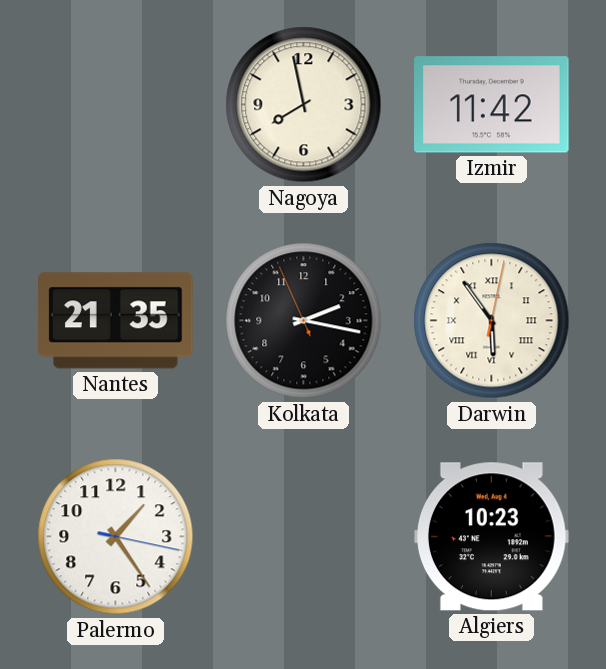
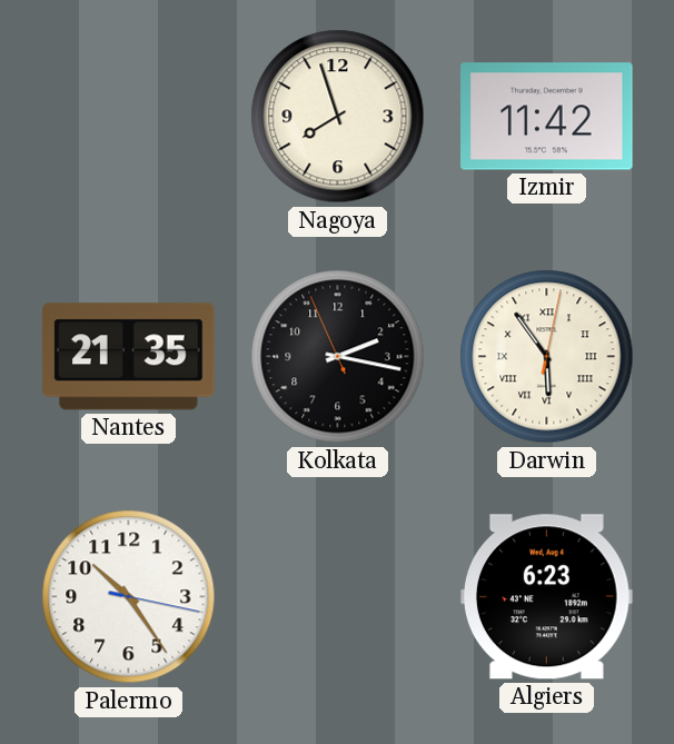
Nagoya: 7:58 -> 7:57
Palermo: 1:24 -> 10:24
Algiers: 10:23 -> 6:23
